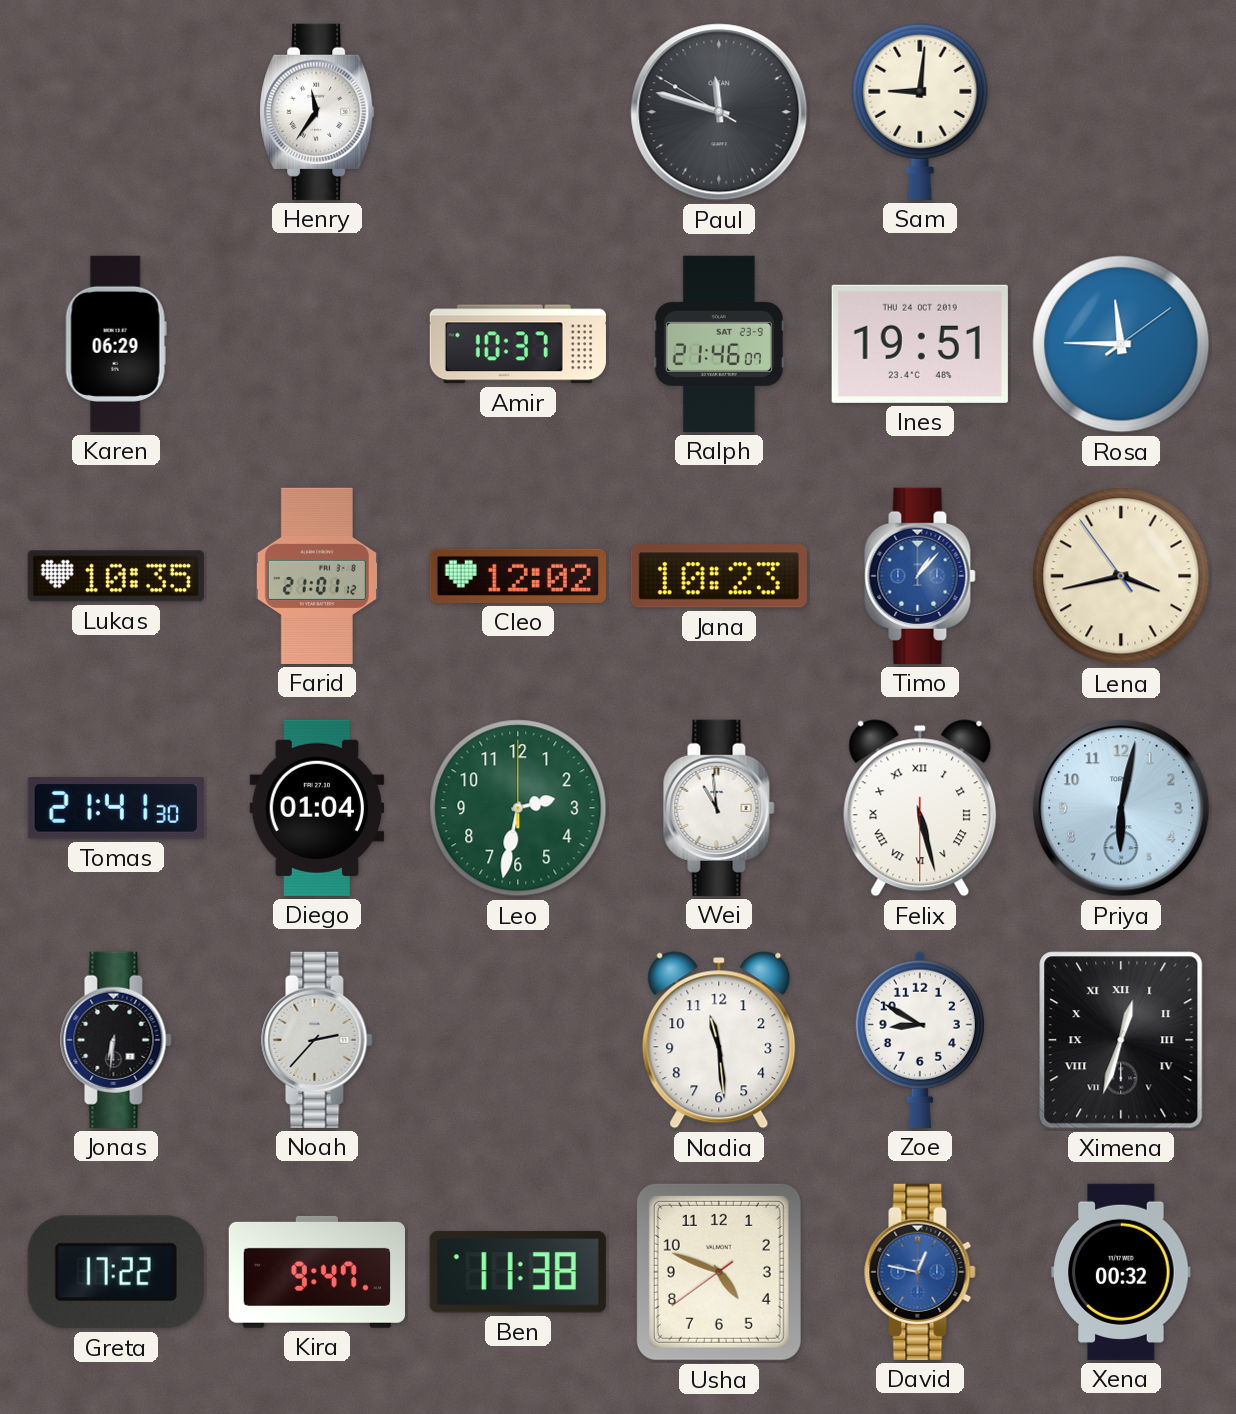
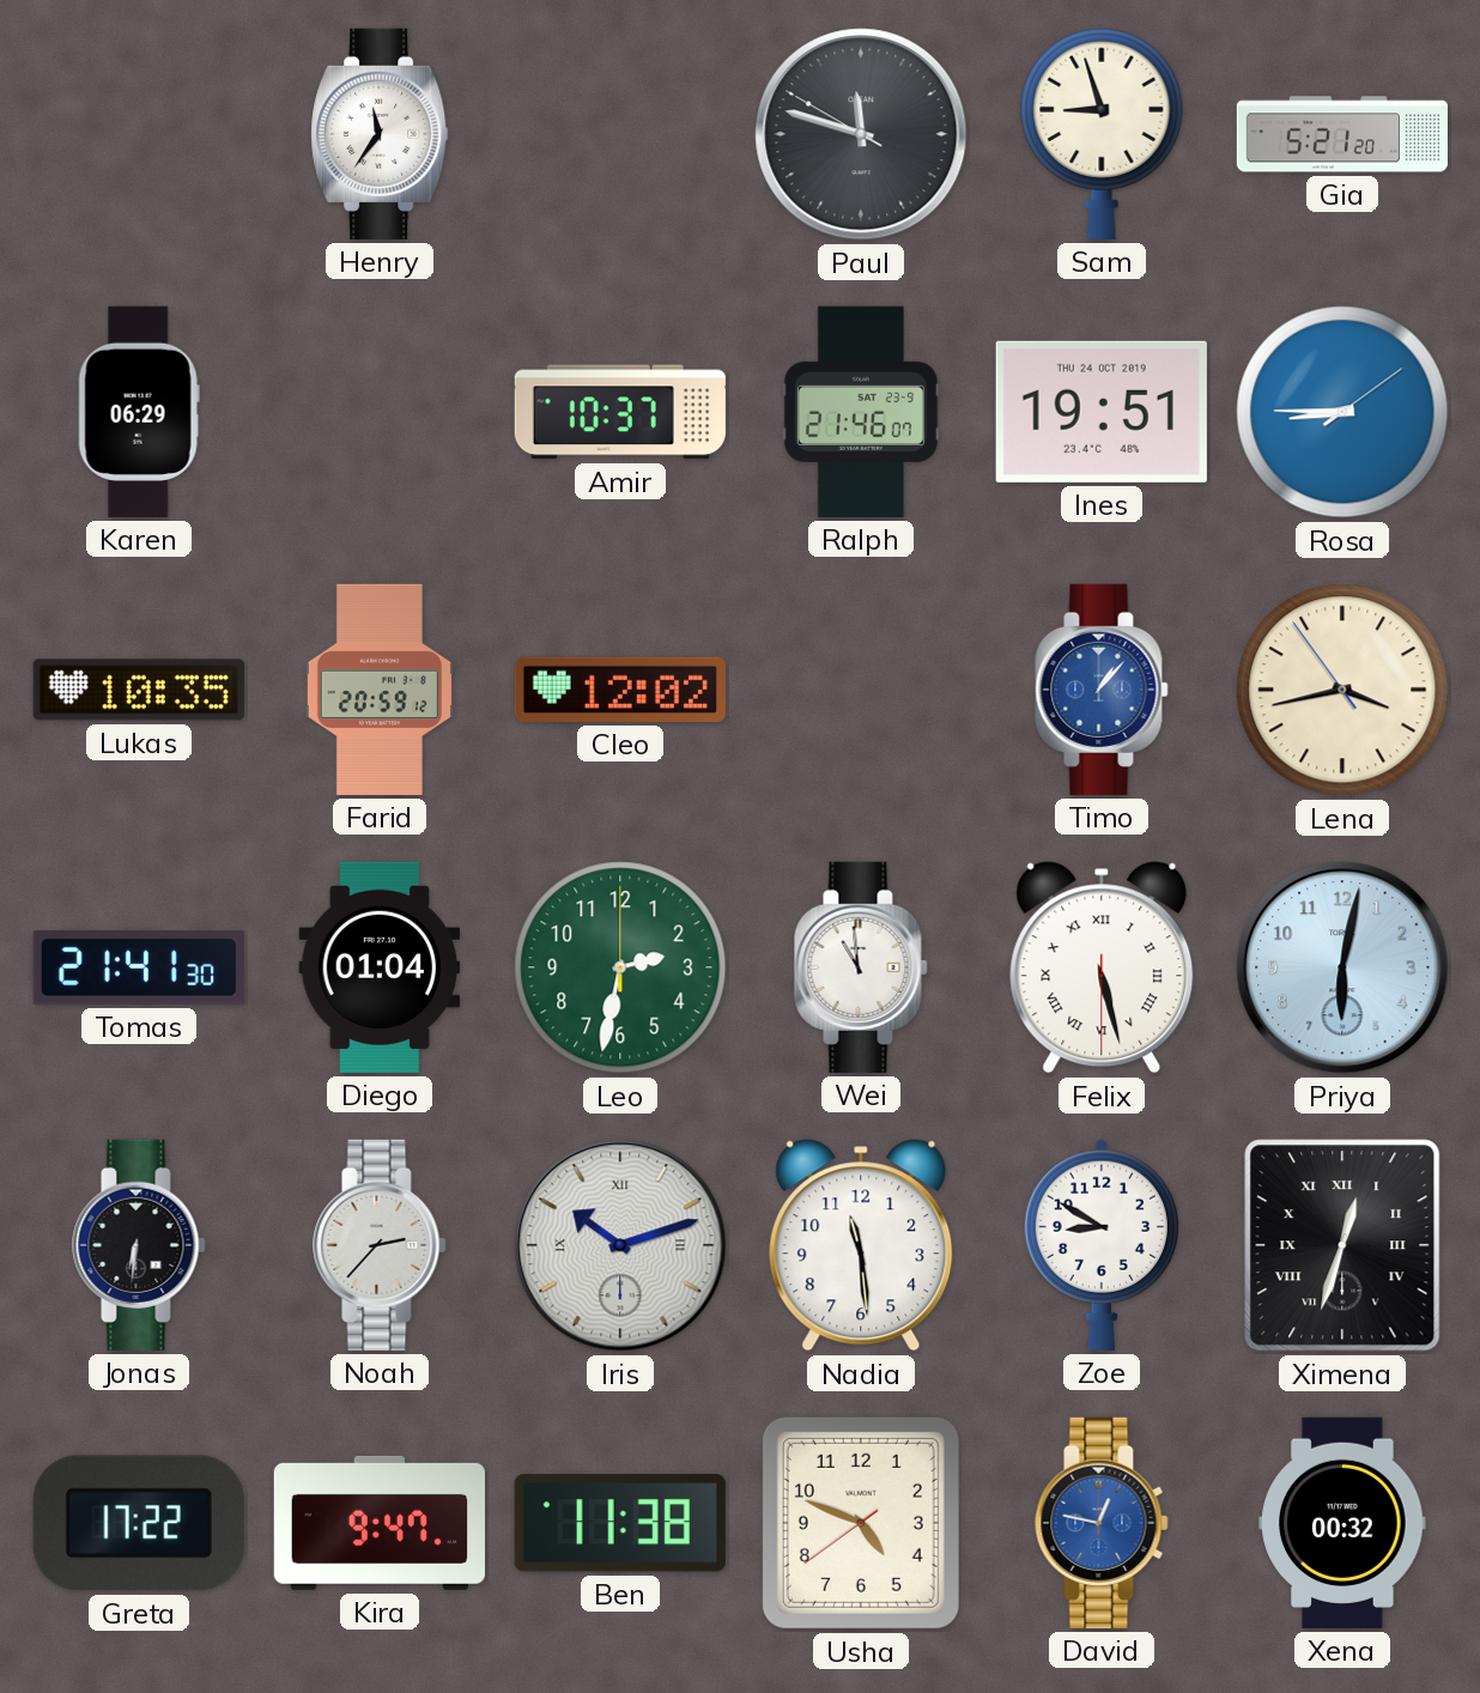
Sam: 9:01 -> 8:57
Gia: none -> 5:21
Rosa: 11:45 -> 8:45
Farid: 21:01 -> 20:59
Jana: 10:23 -> none
Iris: none -> 10:12
